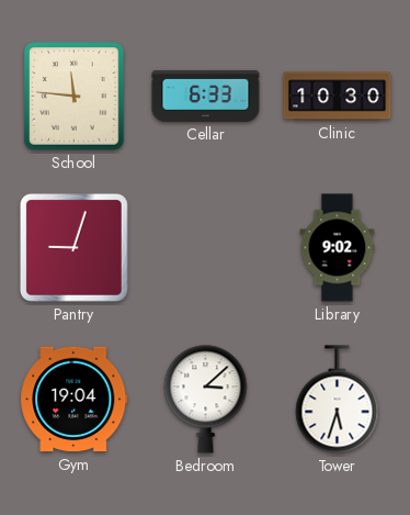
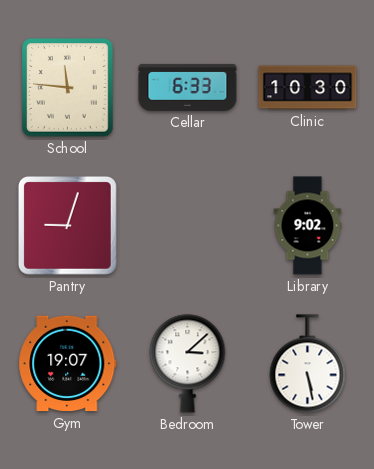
Gym: 19:04 -> 19:07
Tower: 5:33 -> 5:28
